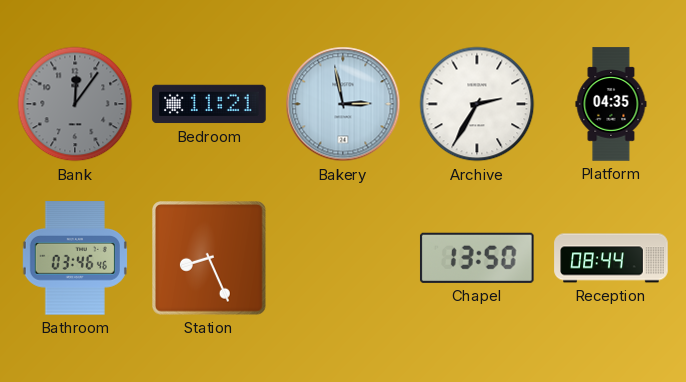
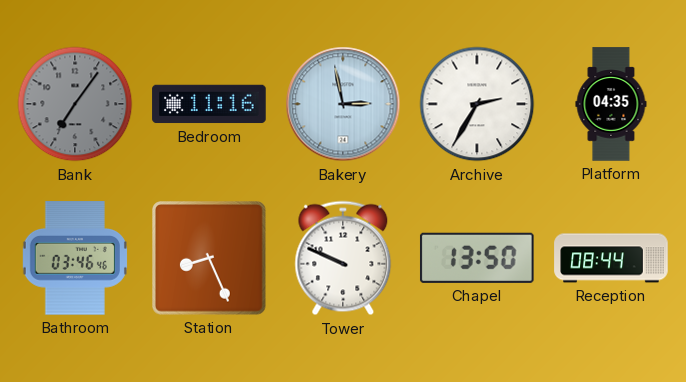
Bank: 12:06 -> 7:06
Bedroom: 11:21 -> 11:16
Tower: none -> 9:49
